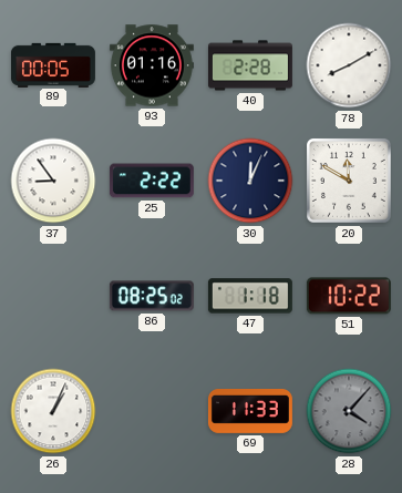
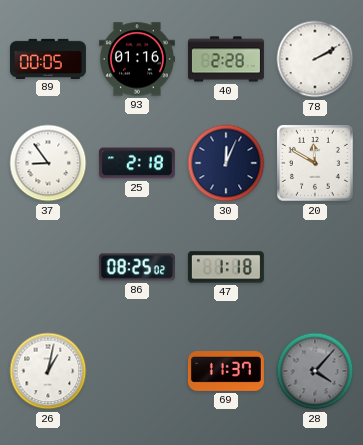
78: 8:10 -> 2:10
25: 2:22 -> 2:18
51: 10:22 -> none
26: 1:04 -> 1:02
69: 11:33 -> 11:37
